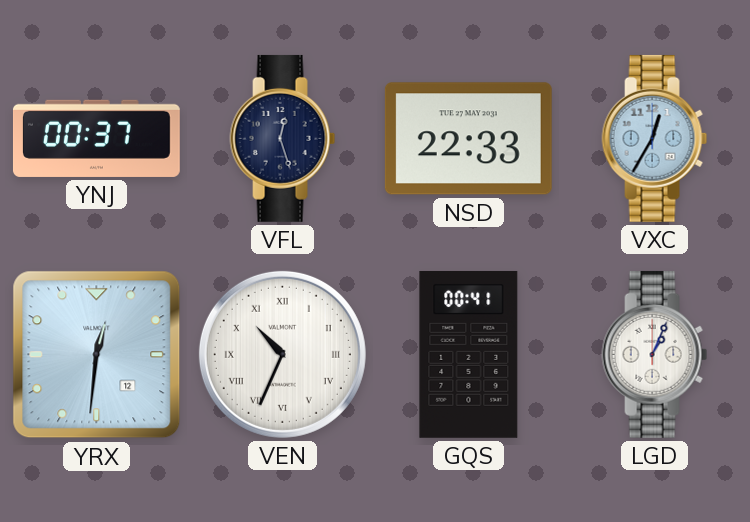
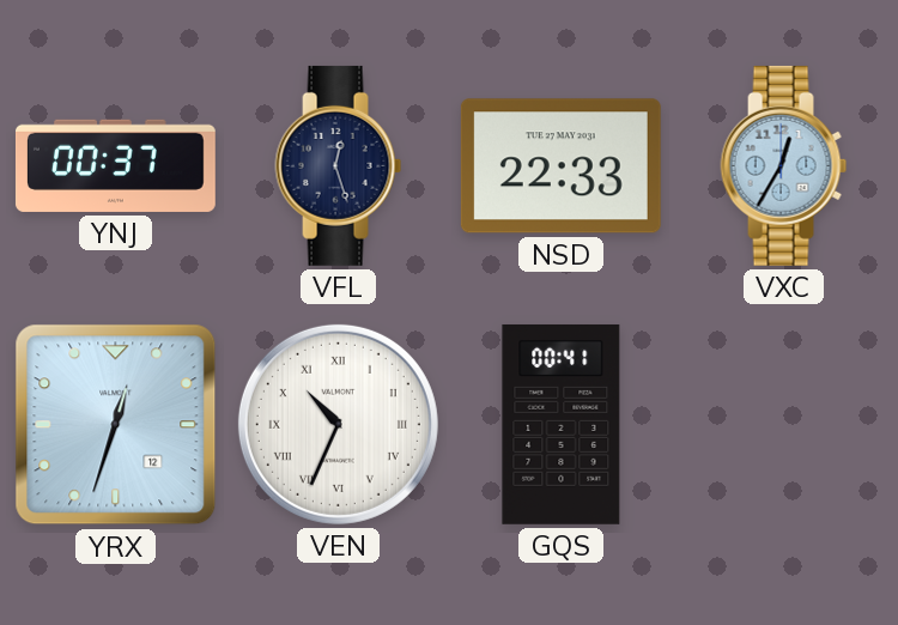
YRX: 12:31 -> 12:33
LGD: 1:04 -> none
